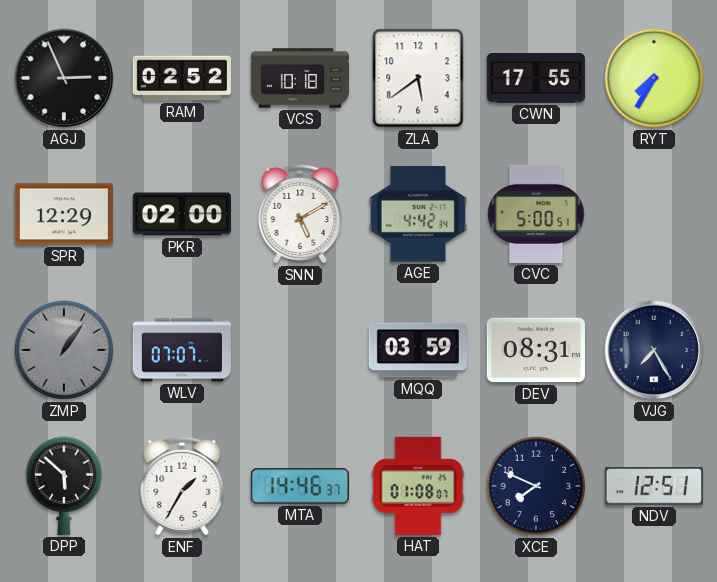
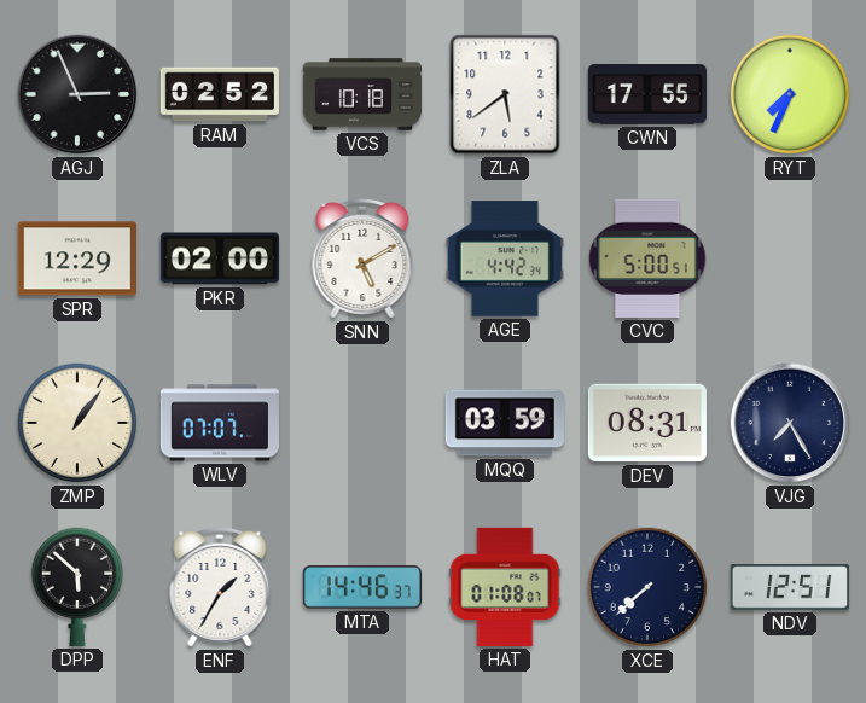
RYT: 7:35 -> 7:34
ZMP dial: grey -> cream
XCE: 7:49 -> 7:38
